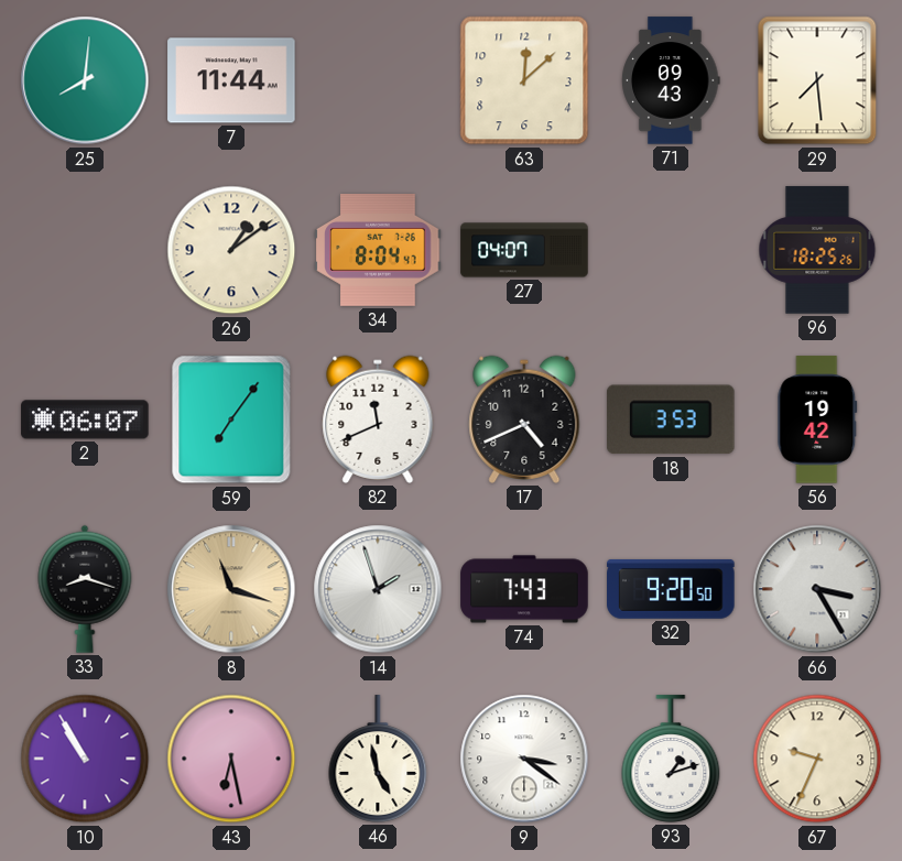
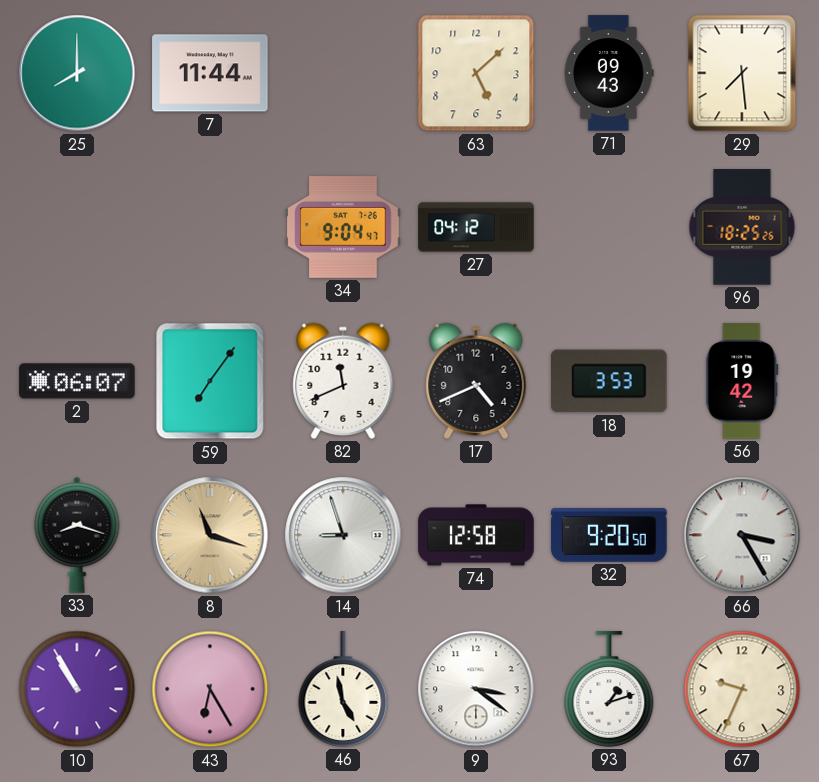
25: 8:01 -> 8:00
63: 12:08 -> 5:08
26: 1:09 -> none
34: 8:04 -> 9:04
27: 04:07 -> 04:12
14: 1:57 -> 8:57
74: 7:43 -> 12:58
43: 6:28 -> 6:25
